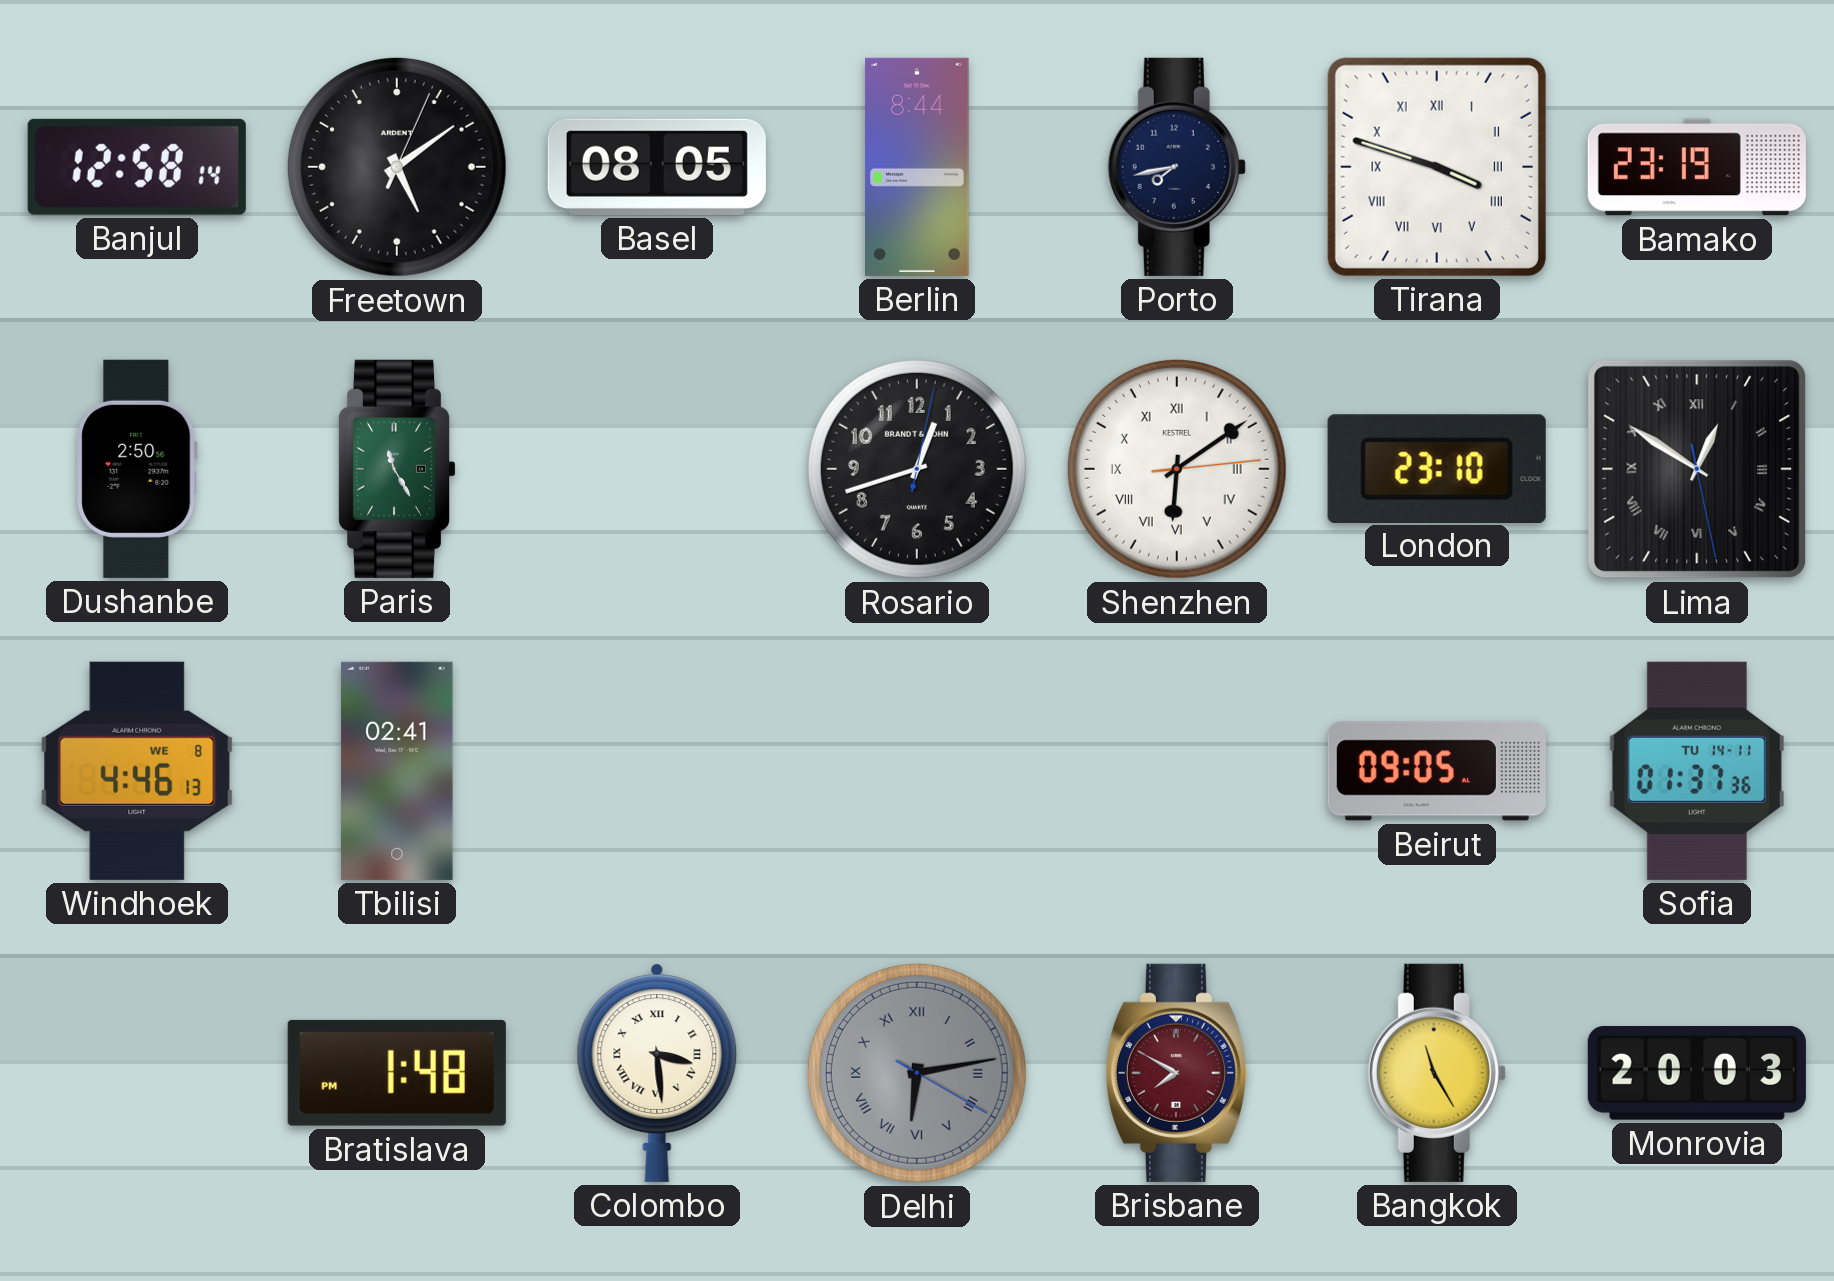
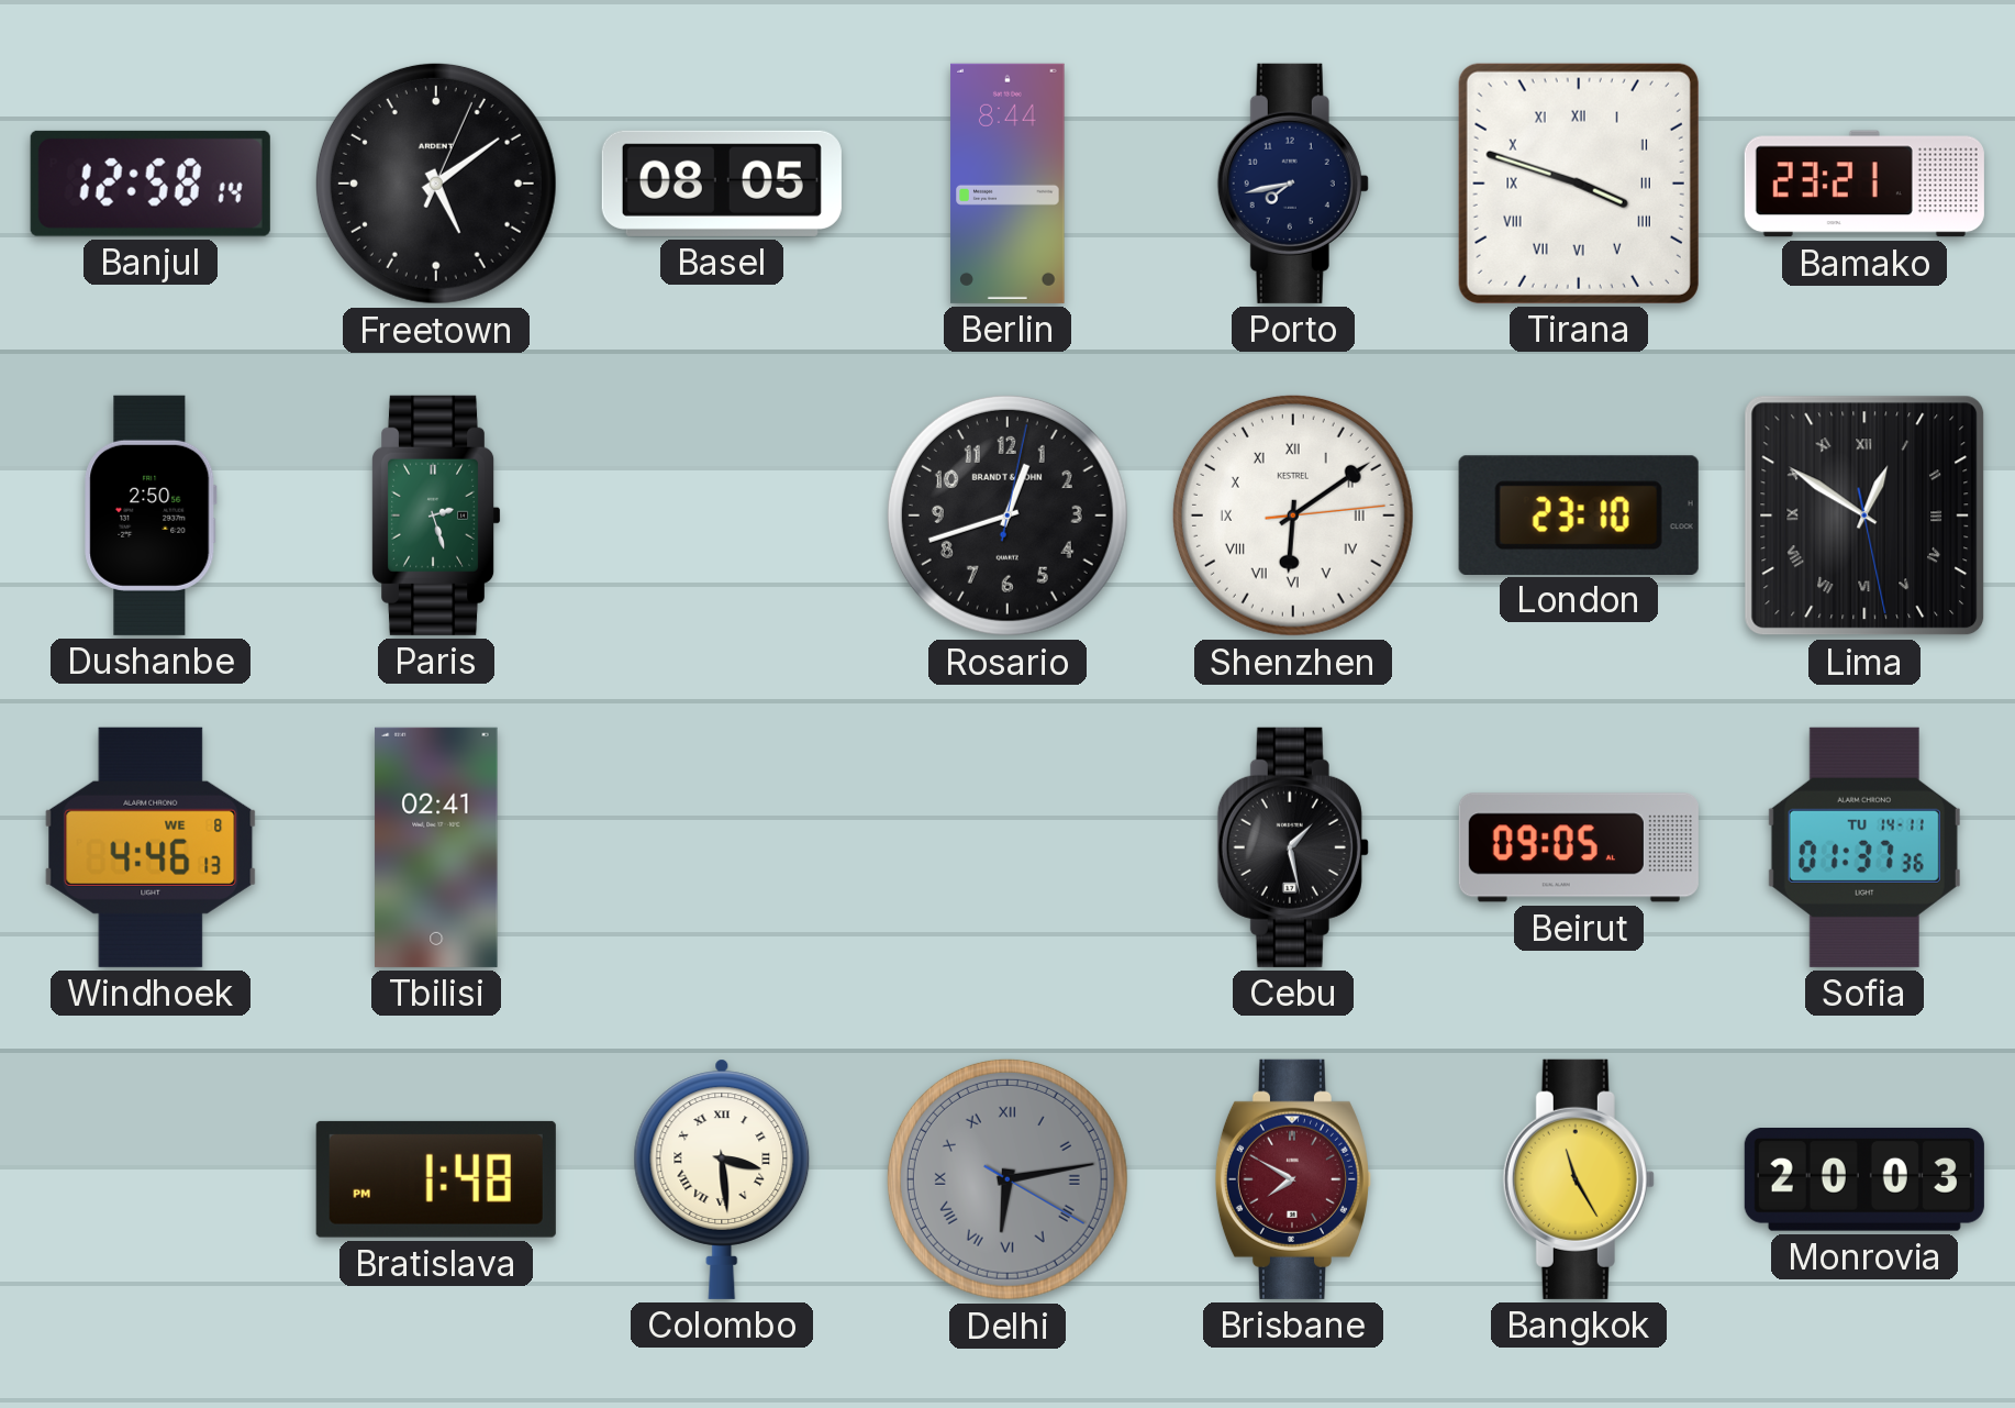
Bamako: 23:19 -> 23:21
Paris: 11:25 -> 2:27
Cebu: none -> 1:28
